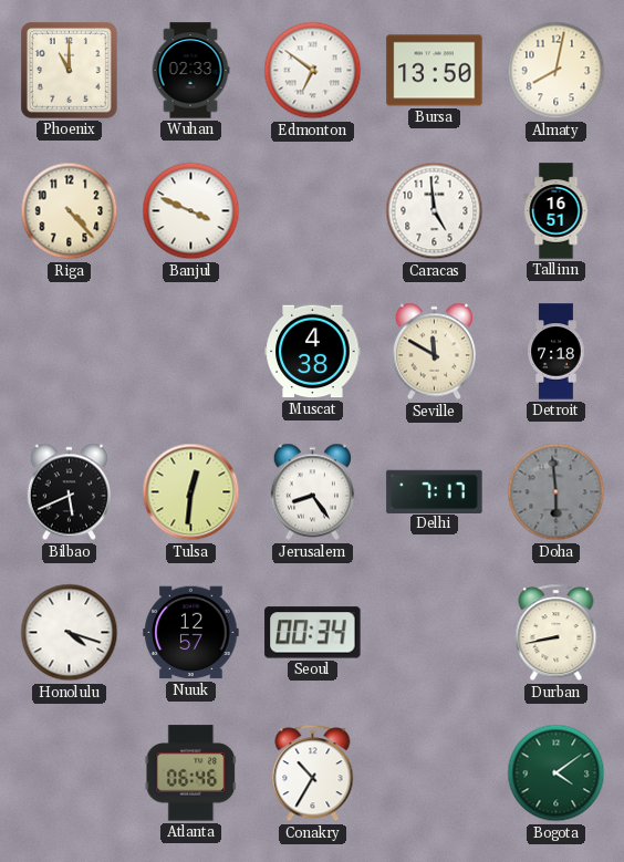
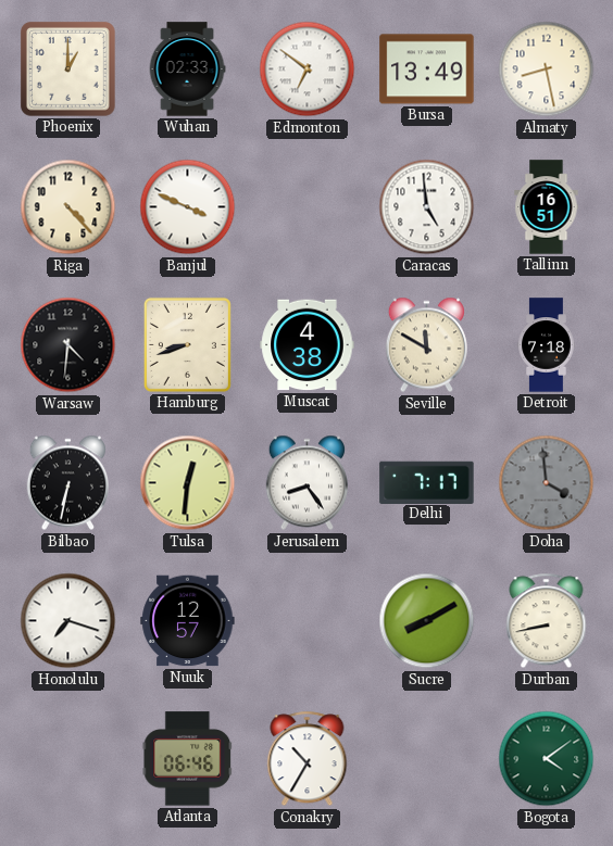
Phoenix: 11:00 -> 1:00
Bursa: 13:50 -> 13:49
Almaty: 8:02 -> 8:28
Warsaw: none -> 4:31
Hamburg: none -> 8:42
Bilbao: 5:41 -> 6:32
Doha: 5:59 -> 3:59
Honolulu: 4:18 -> 7:18
Seoul: 00:34 -> none
Sucre: none -> 8:10
